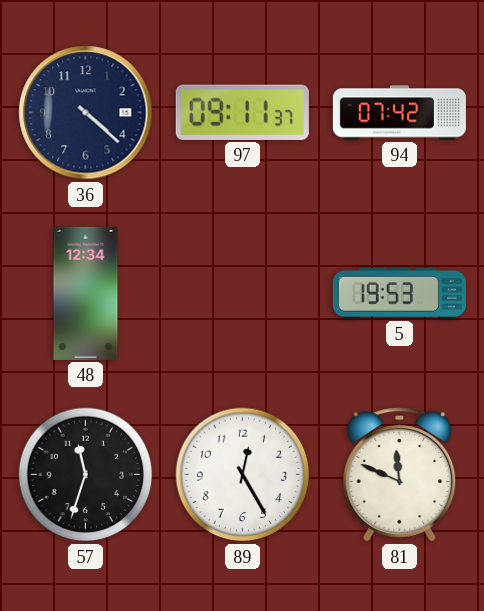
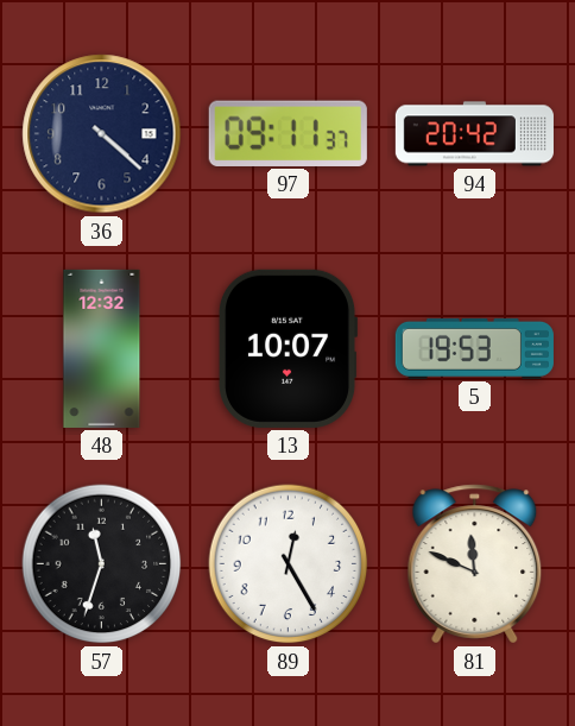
94: 07:42 -> 20:42
48: 12:34 -> 12:32
13: none -> 10:07
